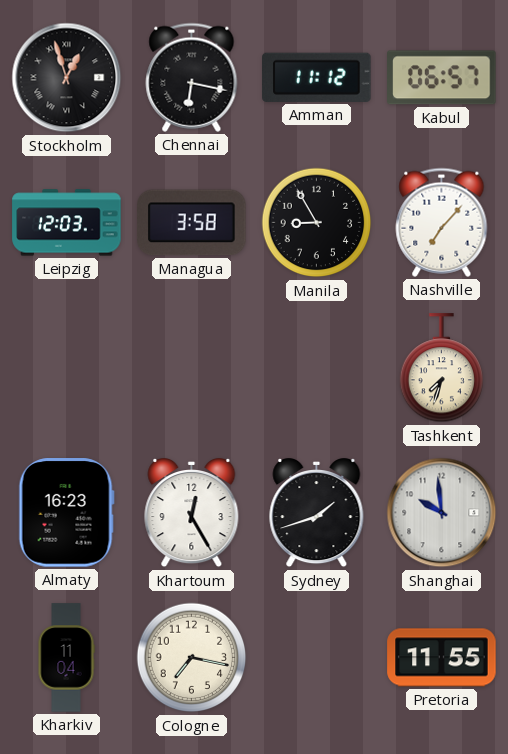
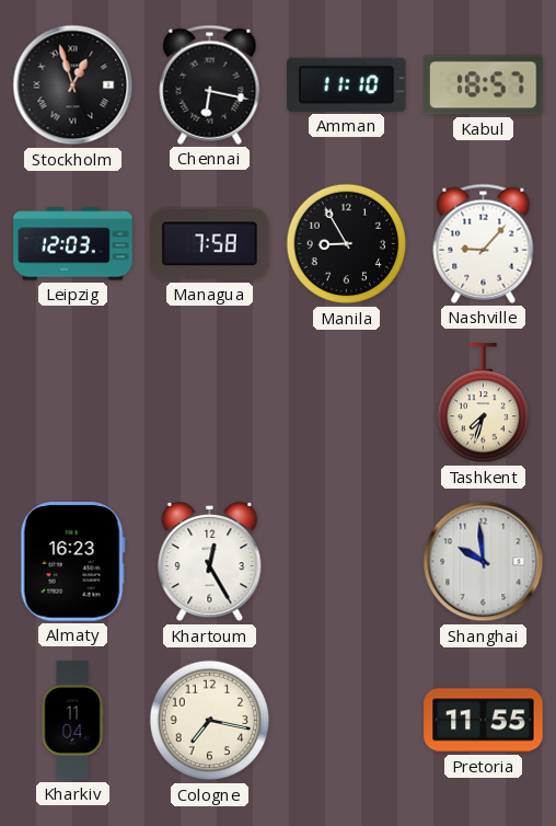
Amman: 11:12 -> 11:10
Kabul: 06:57 -> 18:57
Managua: 3:58 -> 7:58
Nashville: 7:07 -> 9:07
Sydney: 1:42 -> none
